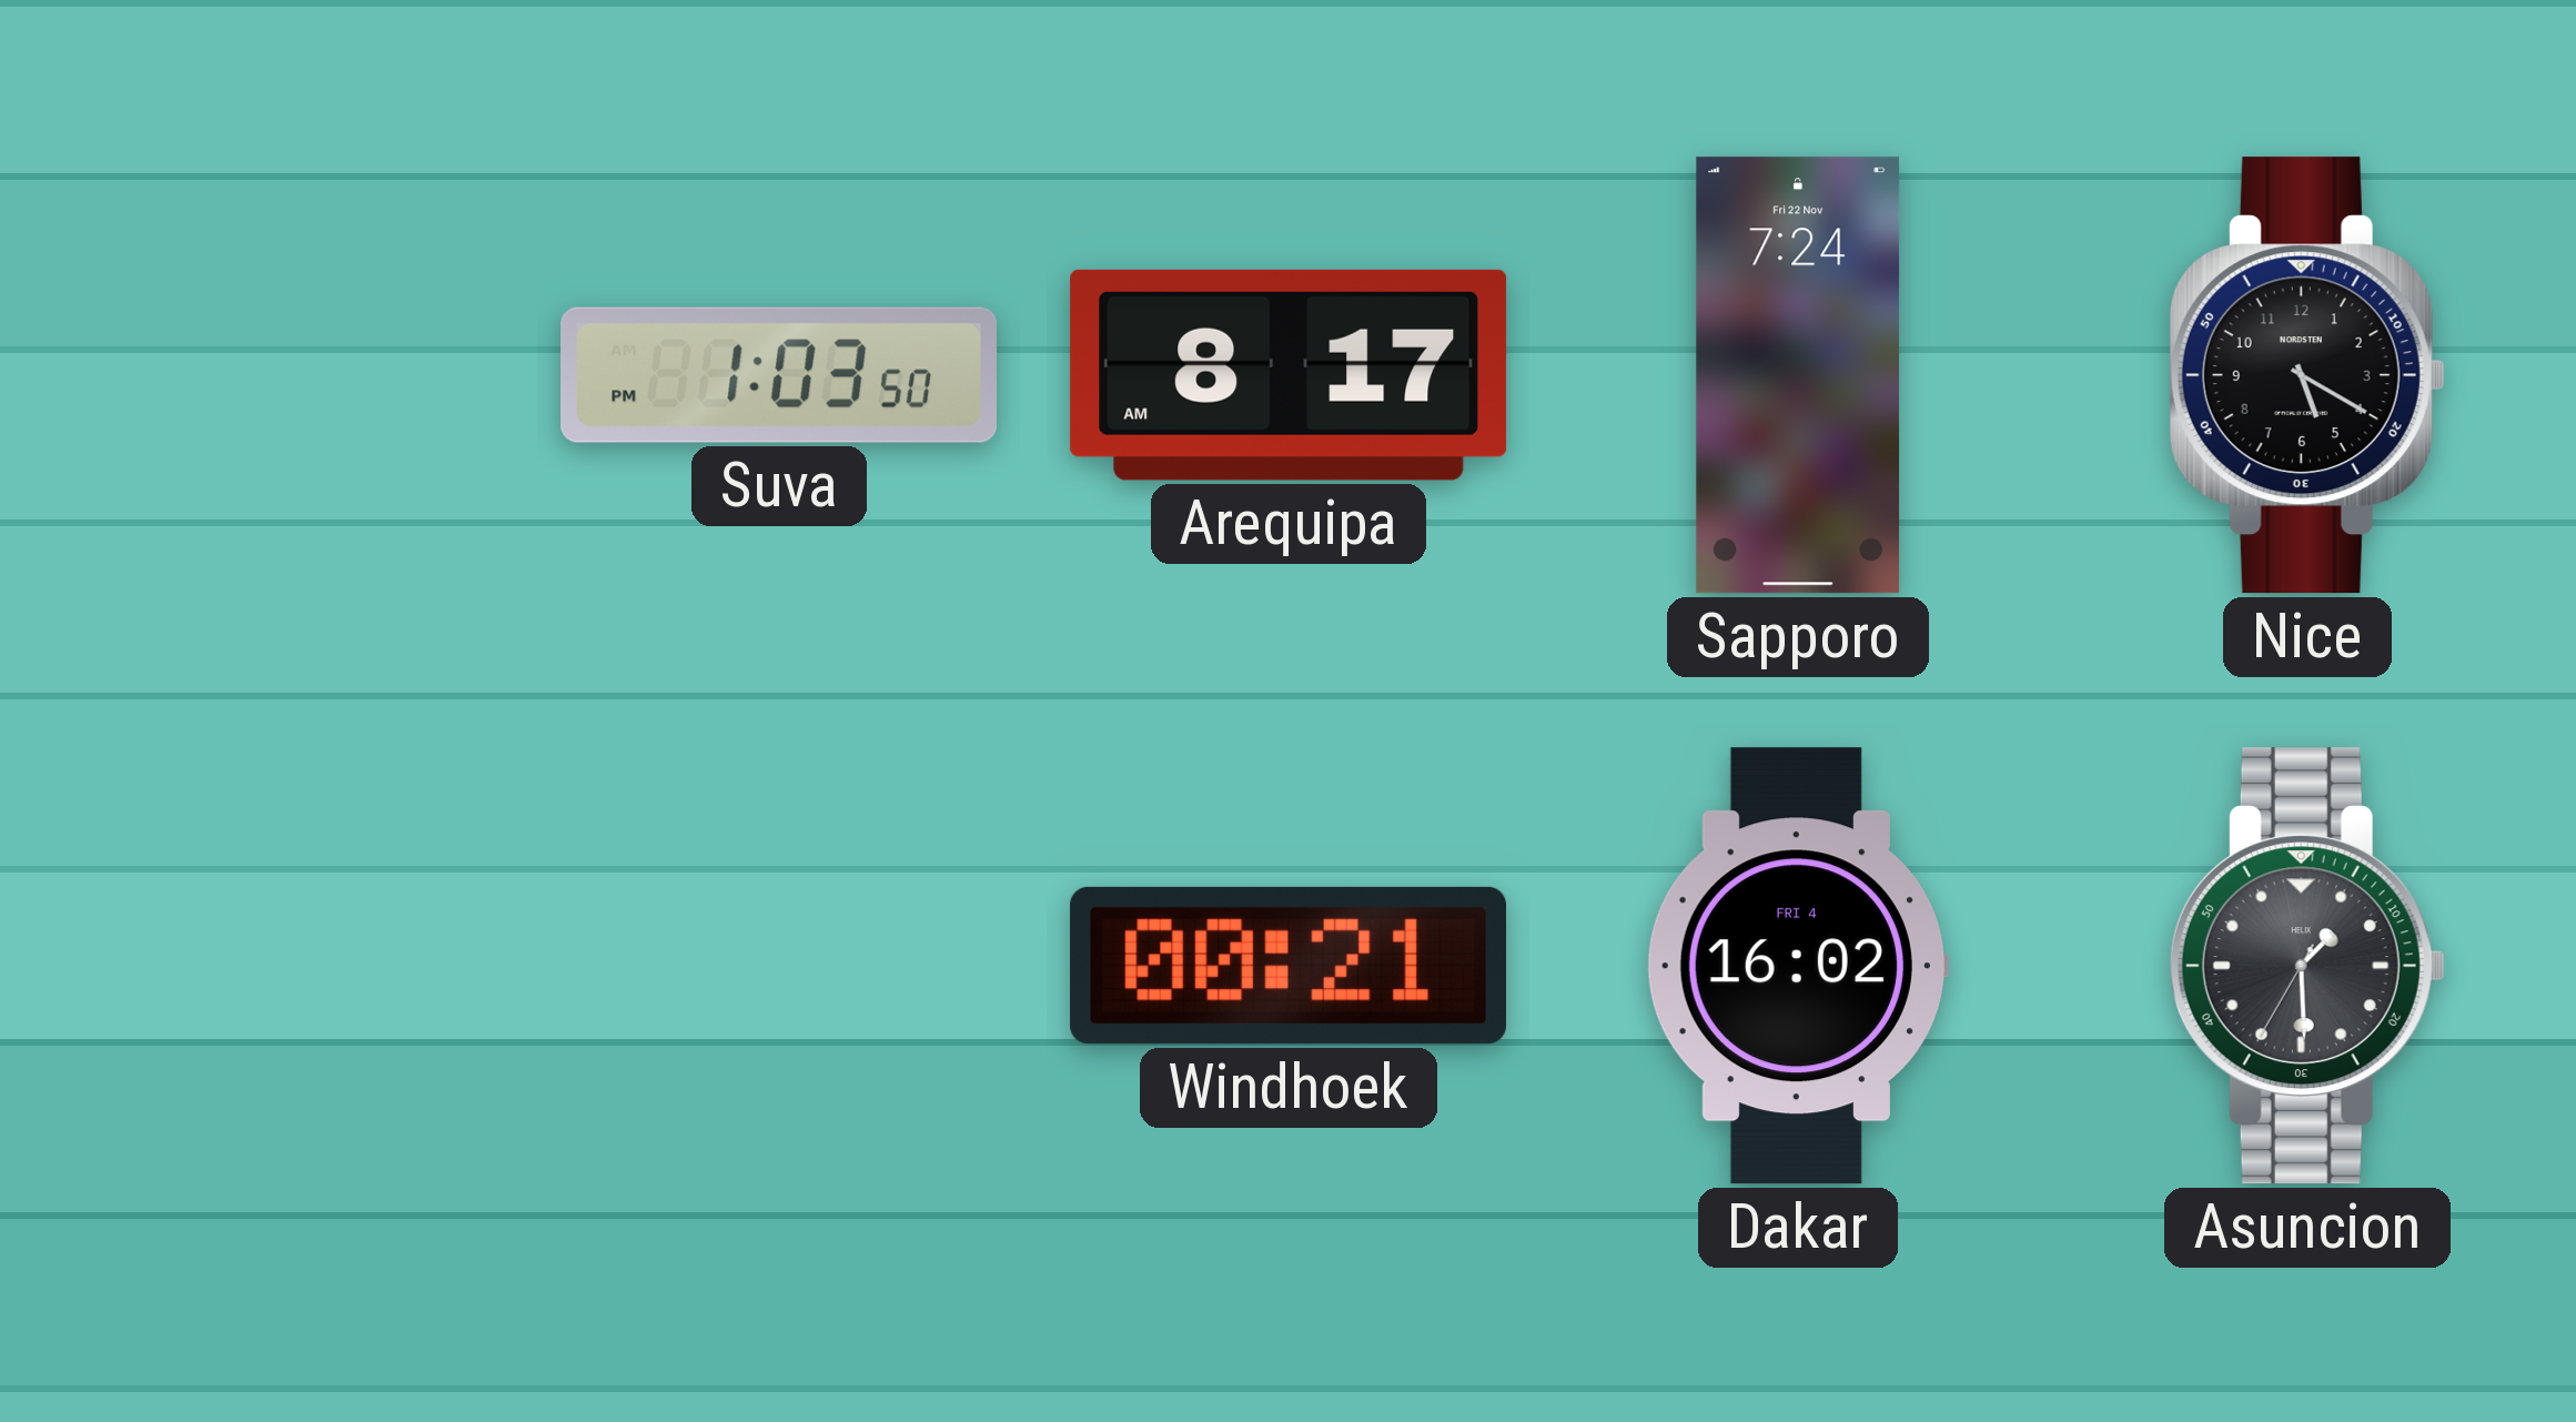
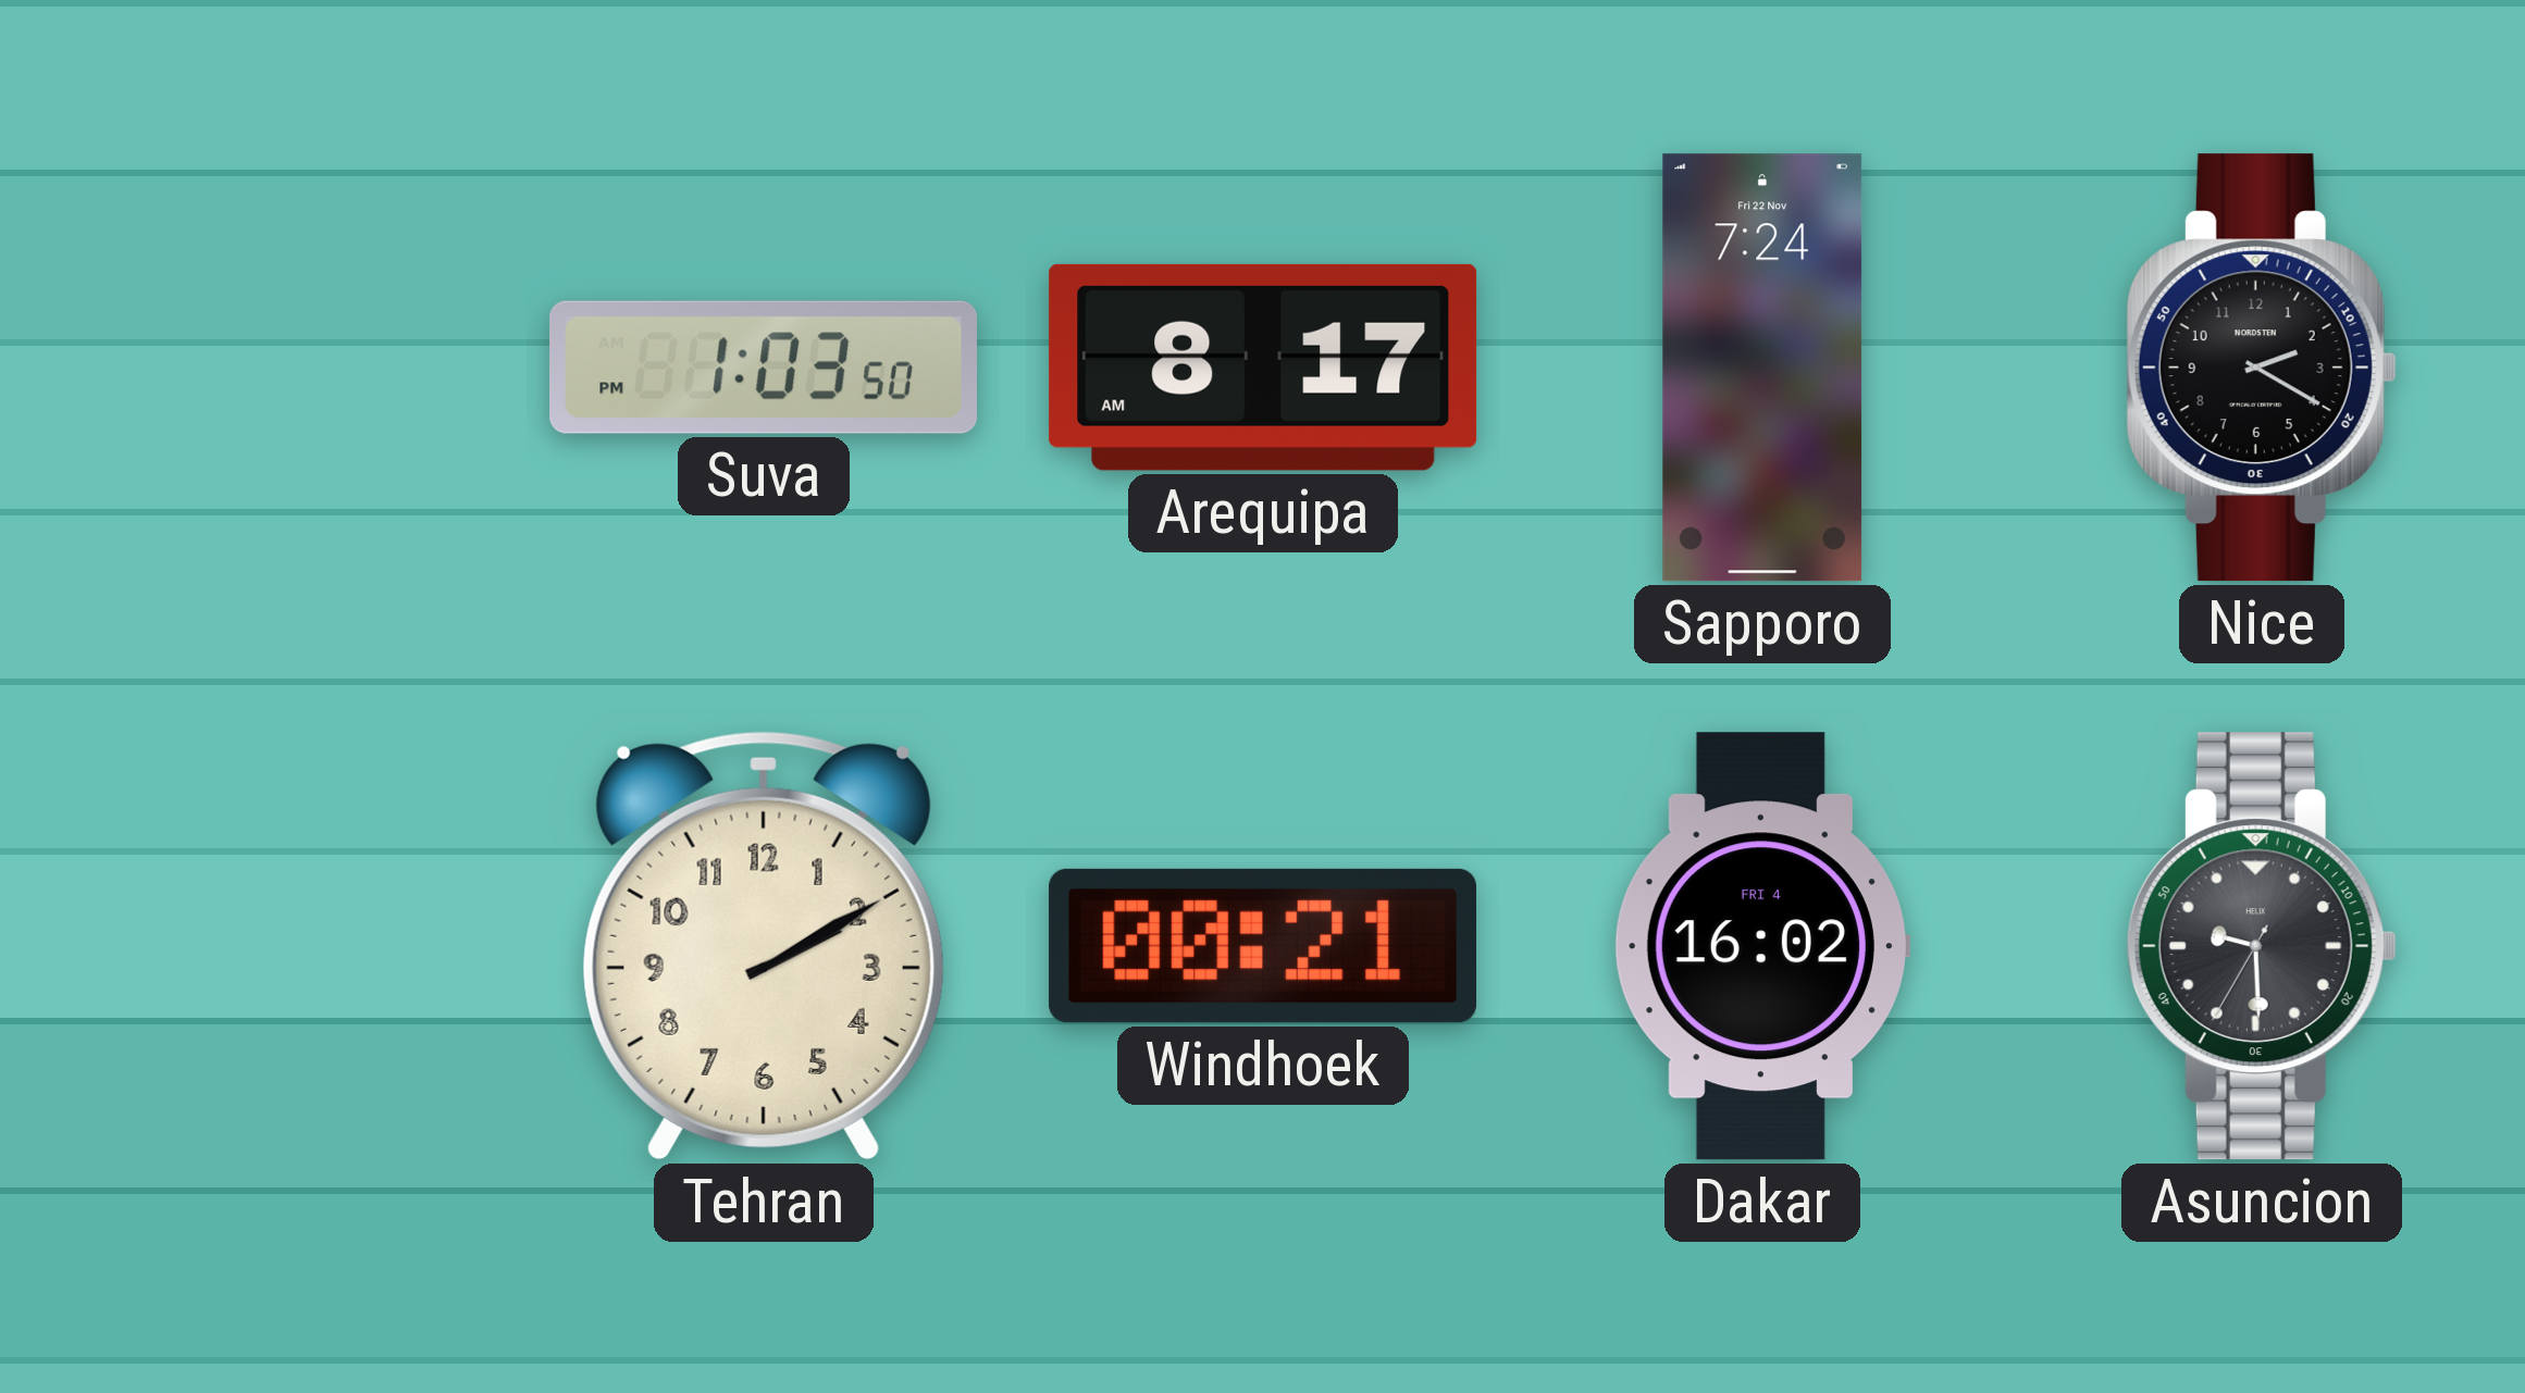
Nice: 5:20 -> 2:20
Tehran: none -> 2:10
Asuncion: 1:29 -> 9:29
